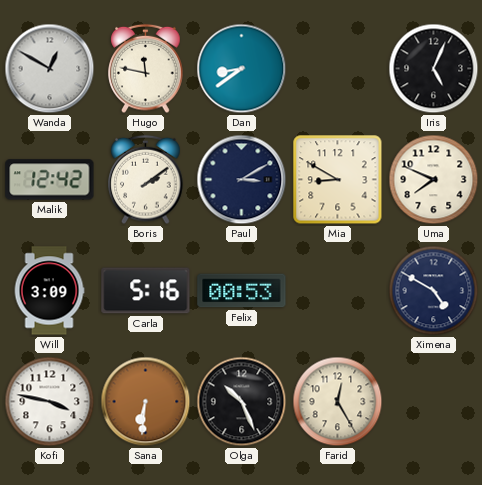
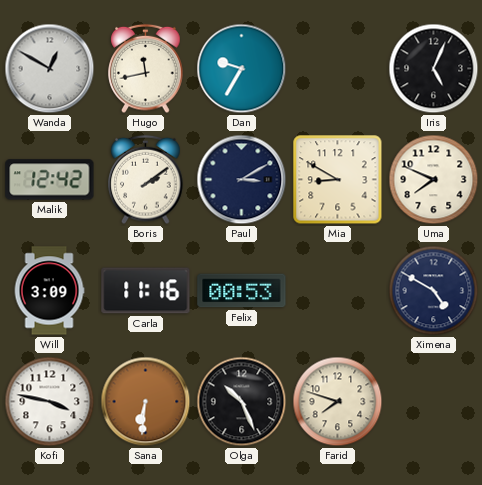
Hugo: 11:47 -> 11:43
Dan: 8:39 -> 9:35
Carla: 5:16 -> 11:16
Farid: 12:25 -> 7:48
